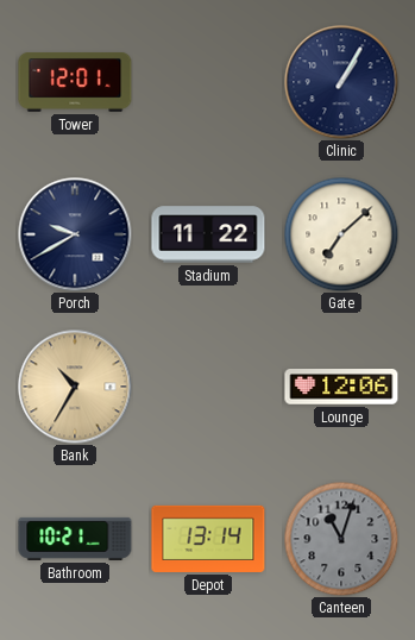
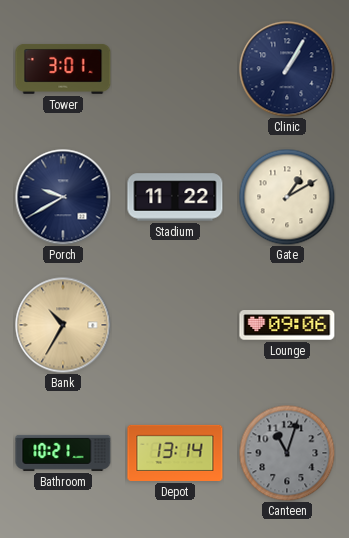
Tower: 12:01 -> 3:01
Gate: 7:08 -> 1:10
Lounge: 12:06 -> 09:06
